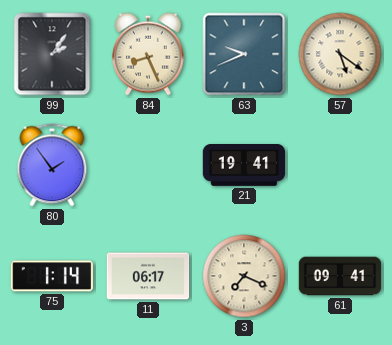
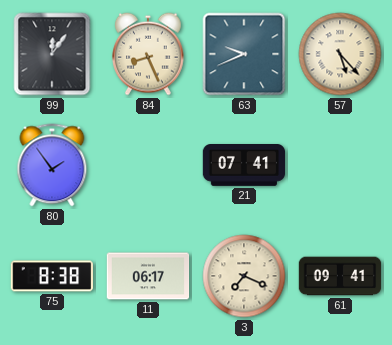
99: 2:06 -> 12:06
57: 5:21 -> 5:23
21: 19:41 -> 07:41
75: 1:14 -> 8:38
